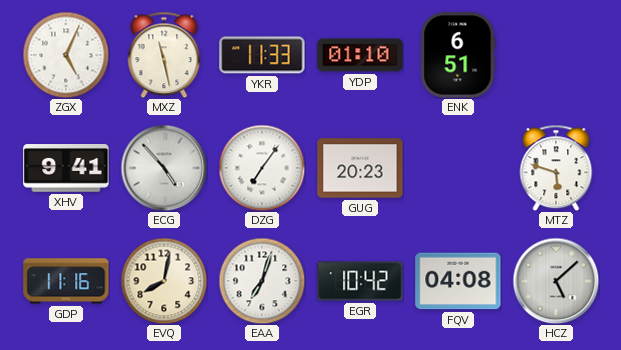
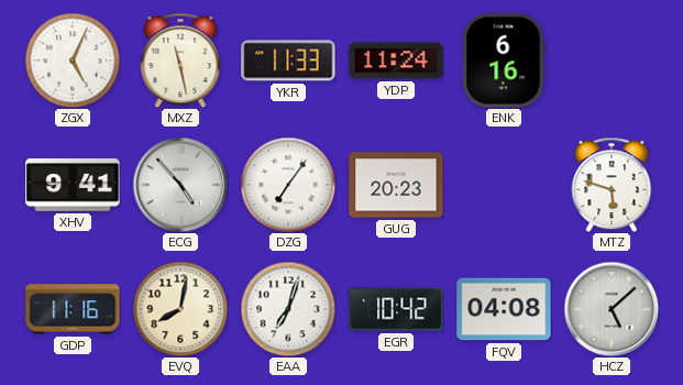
YDP: 01:10 -> 11:24
ENK: 6:51 -> 6:16
